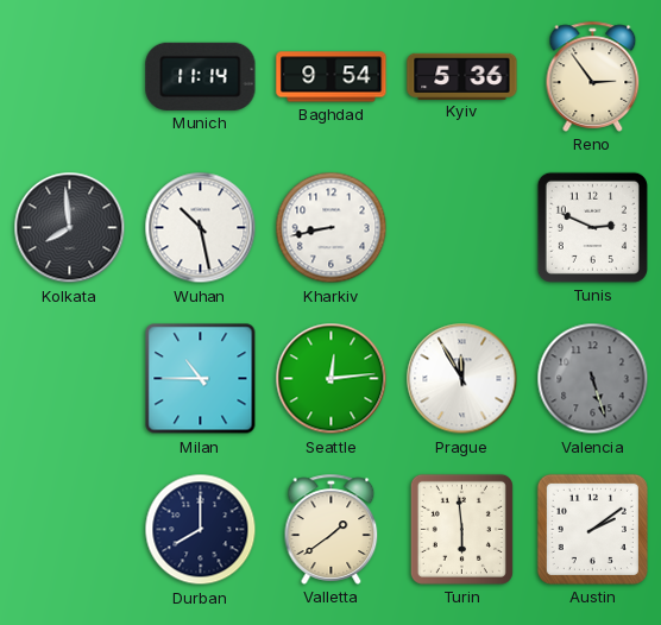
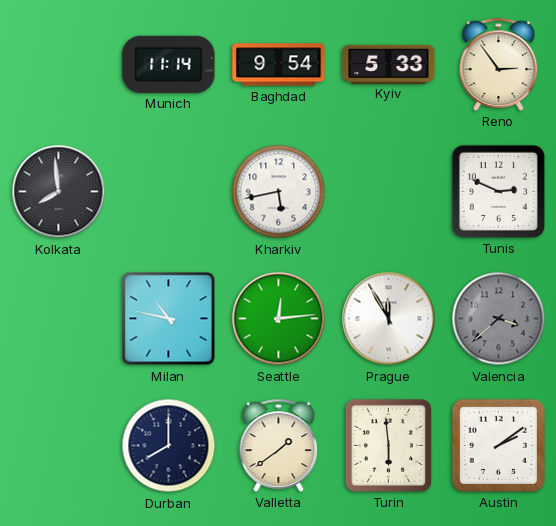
Kyiv: 5:36 -> 5:33
Wuhan: 10:28 -> none
Kharkiv: 8:43 -> 5:43
Milan: 10:45 -> 10:47
Valencia: 5:27 -> 3:38
